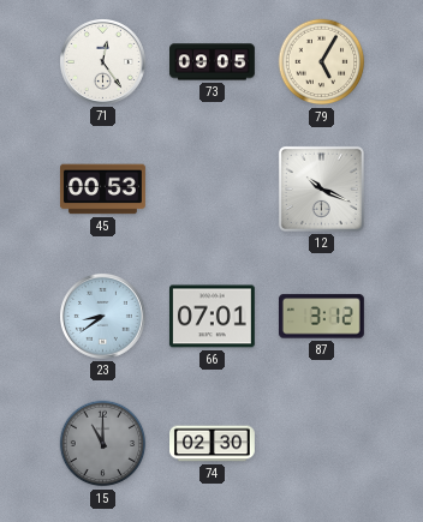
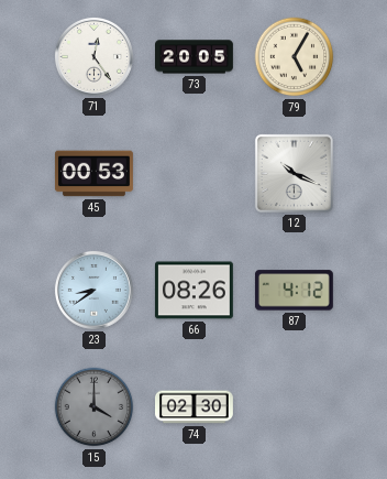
73: 09:05 -> 20:05
66: 07:01 -> 08:26
87: 3:12 -> 4:12
15: 11:00 -> 4:00
